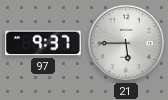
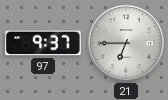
21: 5:45 -> 6:45
